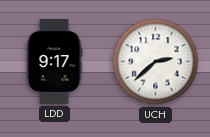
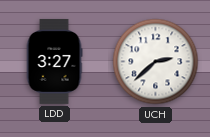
LDD: 9:17 -> 3:27
